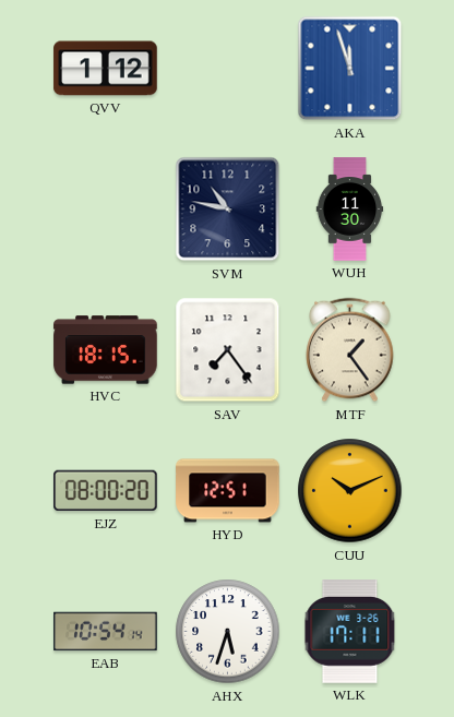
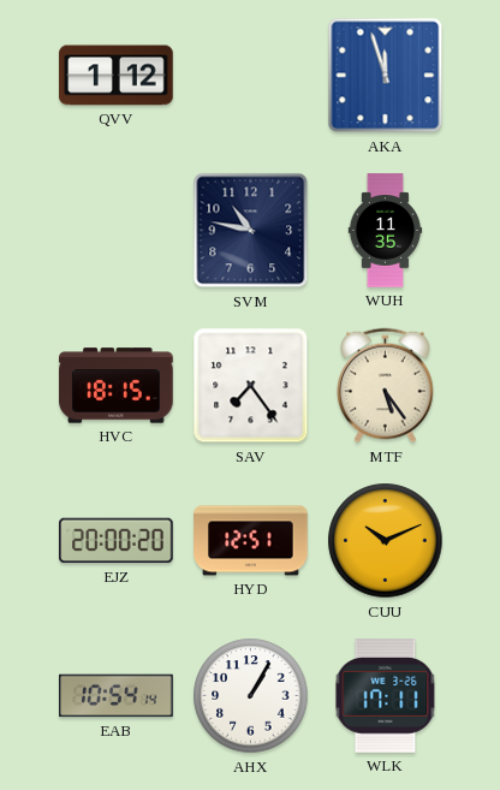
WUH: 11:30 -> 11:35
MTF: 1:24 -> 5:24
EJZ: 08:00 -> 20:00
AHX: 5:33 -> 1:05
